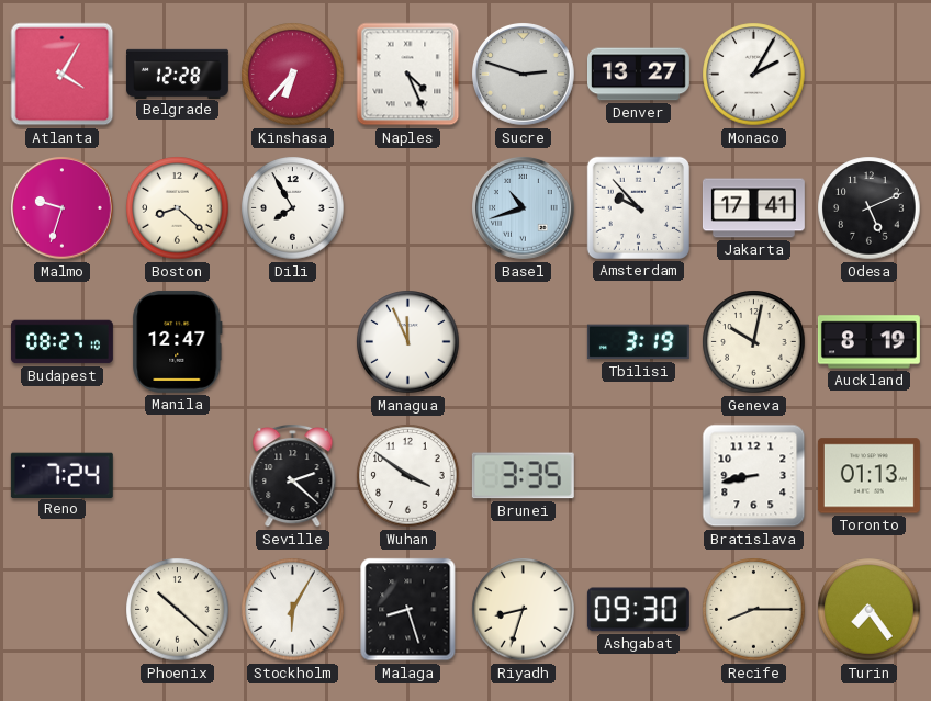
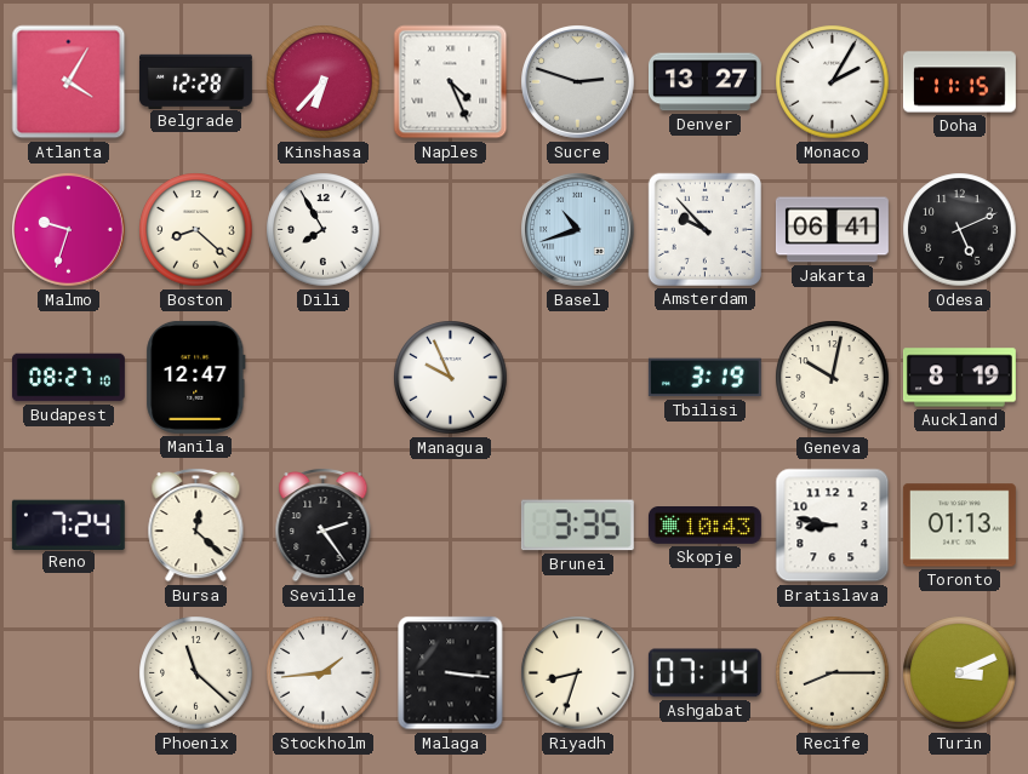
Doha: none -> 11:15
Jakarta: 17:41 -> 06:41
Managua: 11:56 -> 9:56
Bursa: none -> 12:22
Seville: 2:22 -> 2:24
Wuhan: 3:51 -> none
Skopje: none -> 10:43
Bratislava: 8:43 -> 8:47
Phoenix: 10:22 -> 11:22
Stockholm: 6:05 -> 1:44
Malaga: 8:27 -> 3:16
Ashgabat: 09:30 -> 07:14
Turin: 7:24 -> 3:11
